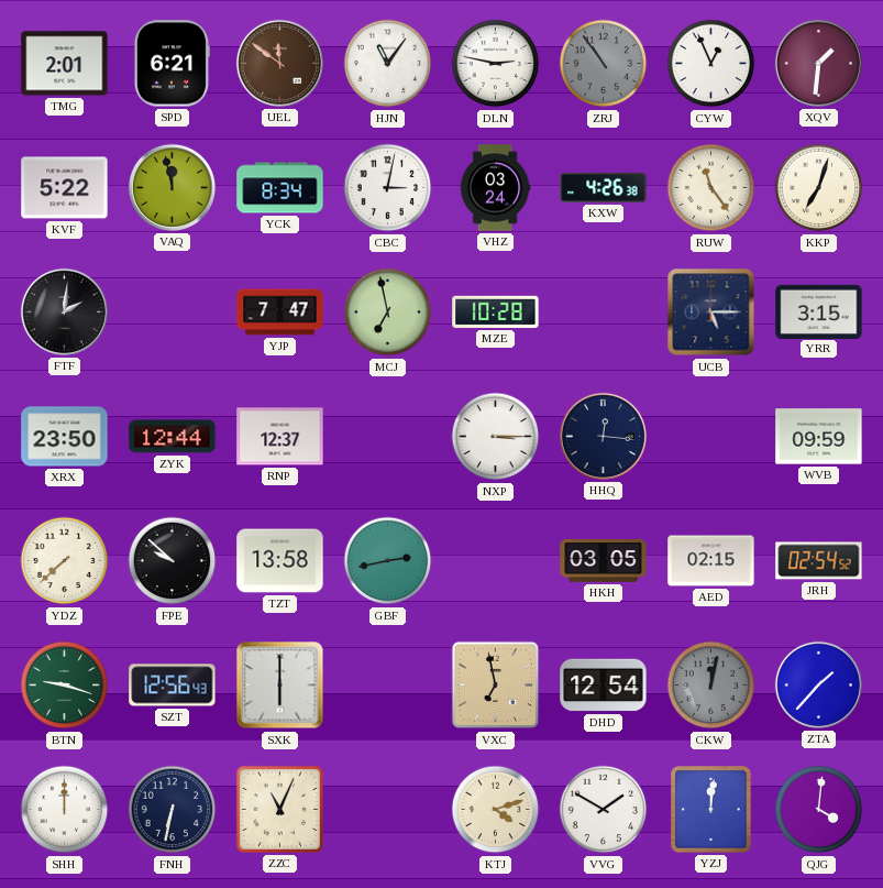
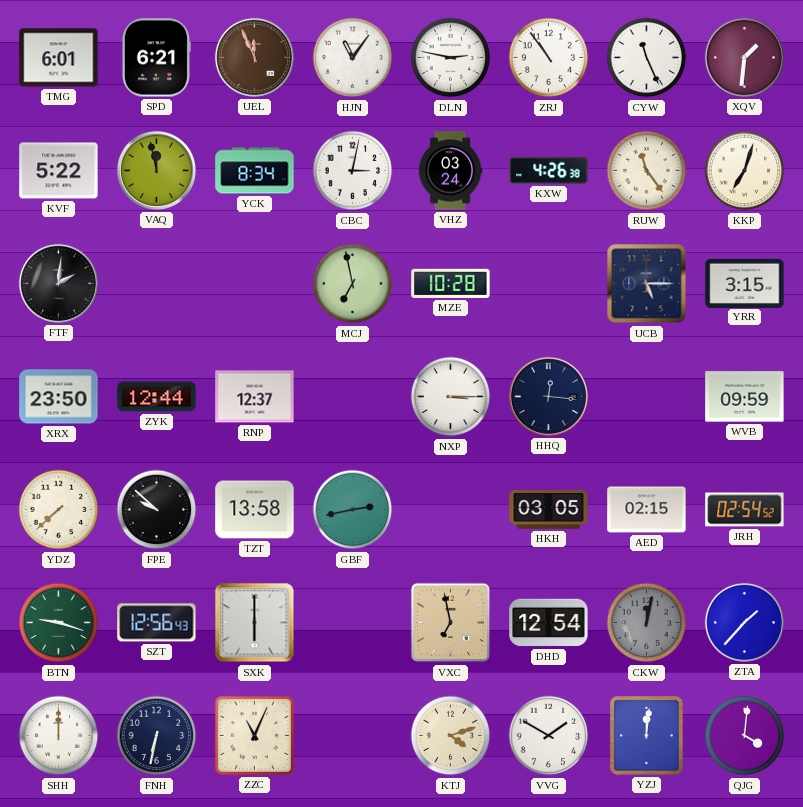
TMG: 2:01 -> 6:01
UEL: 11:51 -> 11:56
ZRJ dial: grey -> white
CYW: 12:56 -> 11:26
YJP: 7:47 -> none
